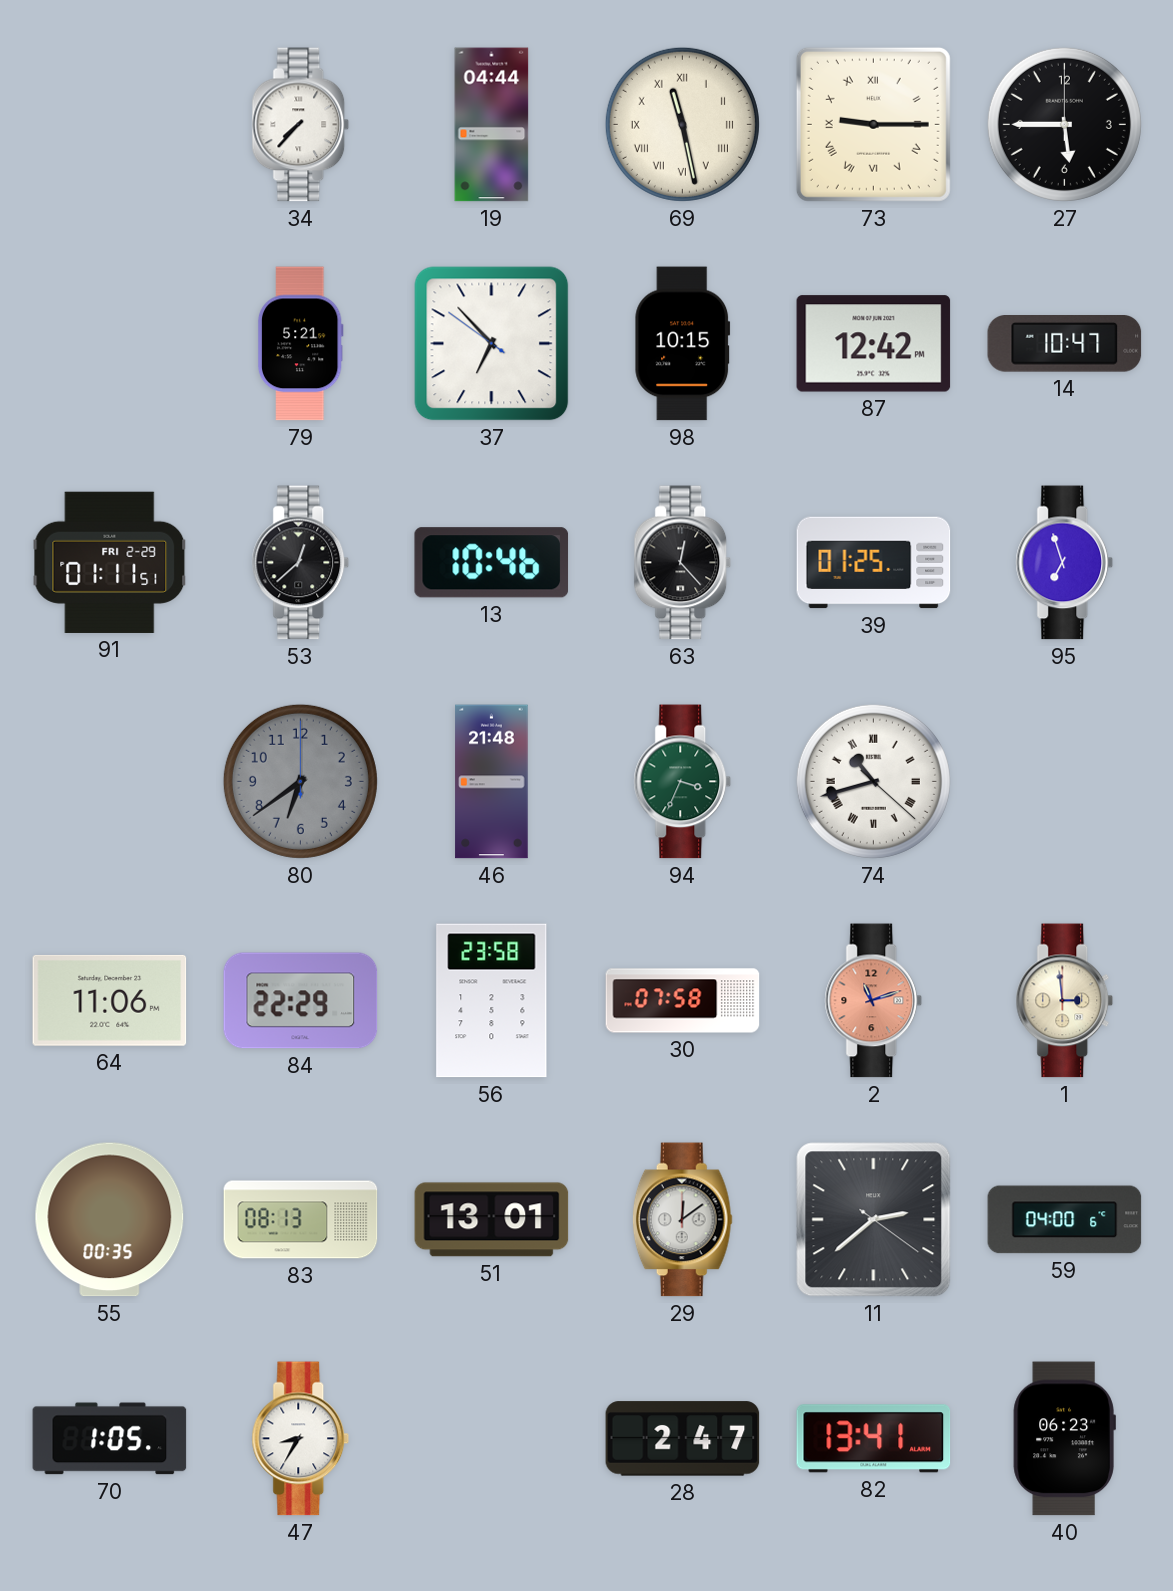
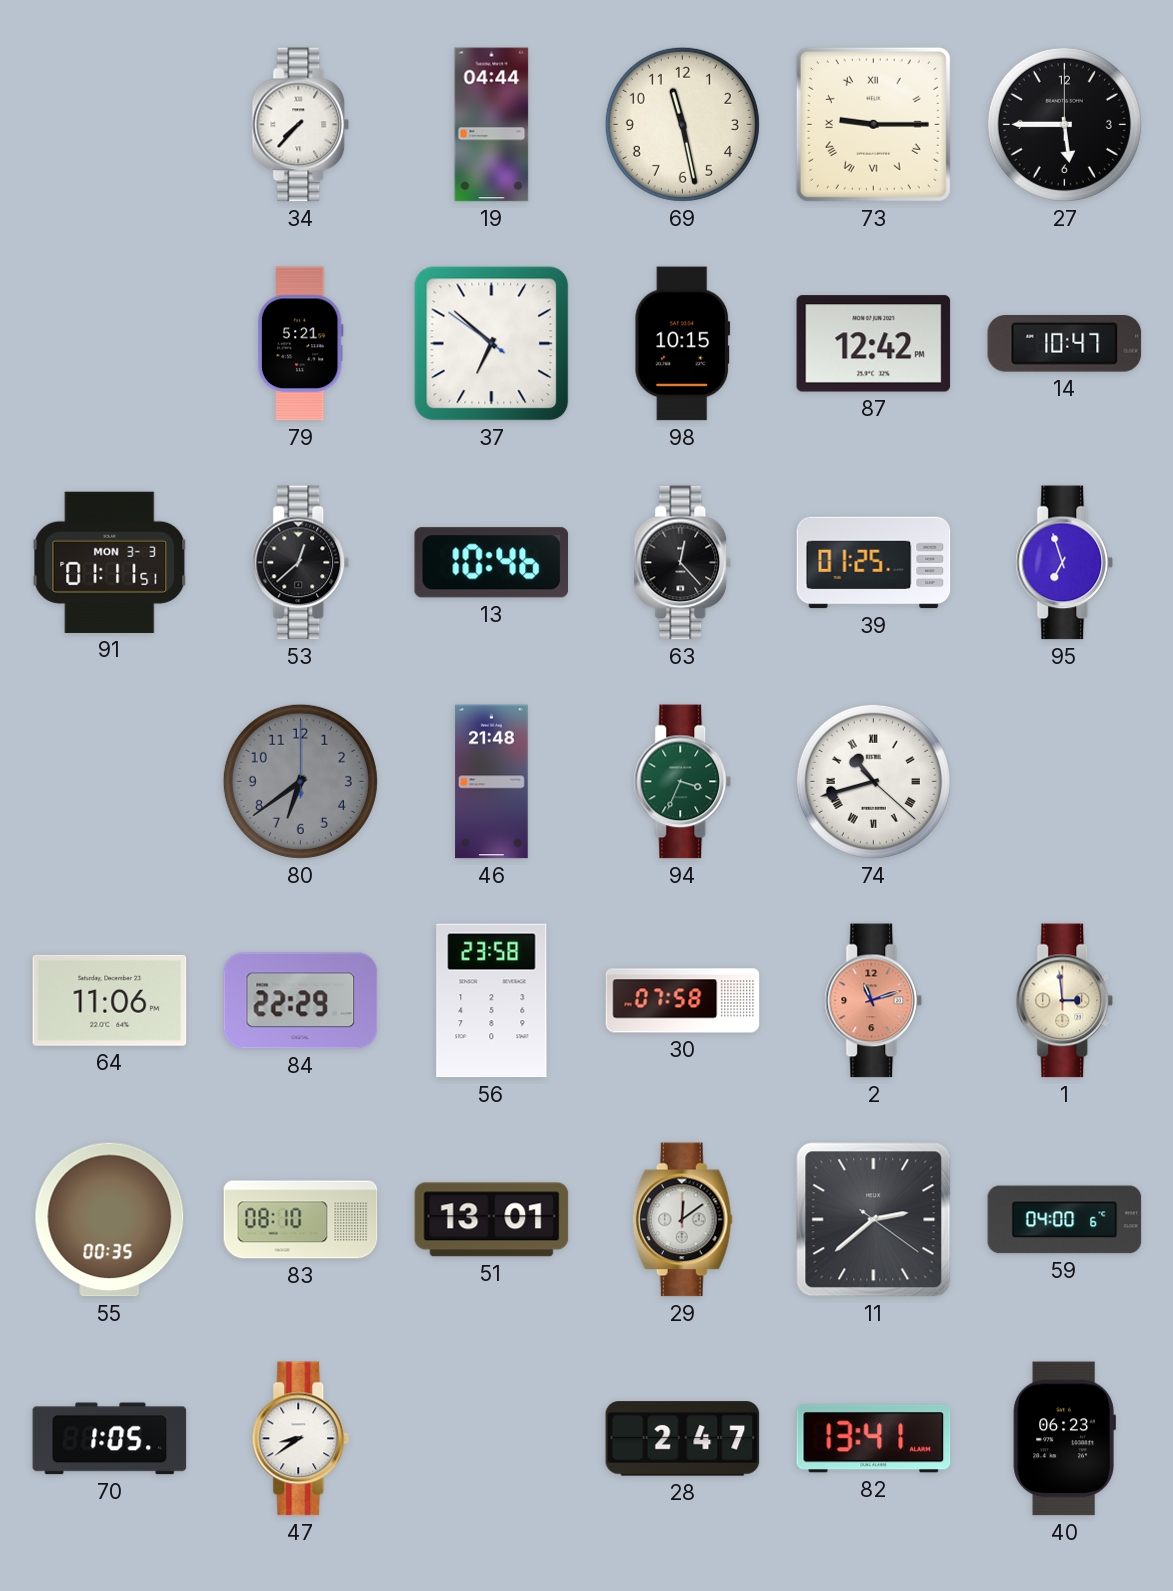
69 numerals: Roman -> Arabic
37: 6:52 -> 6:51
91 date: FRI 2-29 -> MON 3-3
83: 08:13 -> 08:10
47: 8:35 -> 8:39
